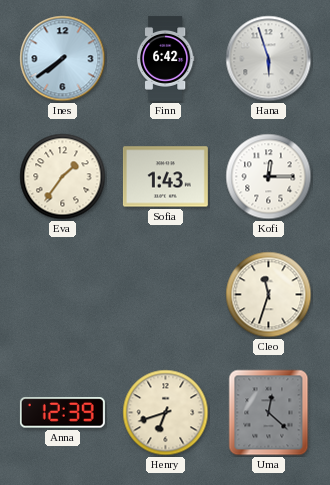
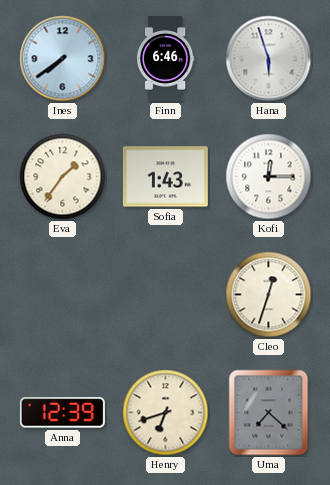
Finn: 6:42 -> 6:46
Cleo: 11:33 -> 12:33
Uma: 12:22 -> 7:22
